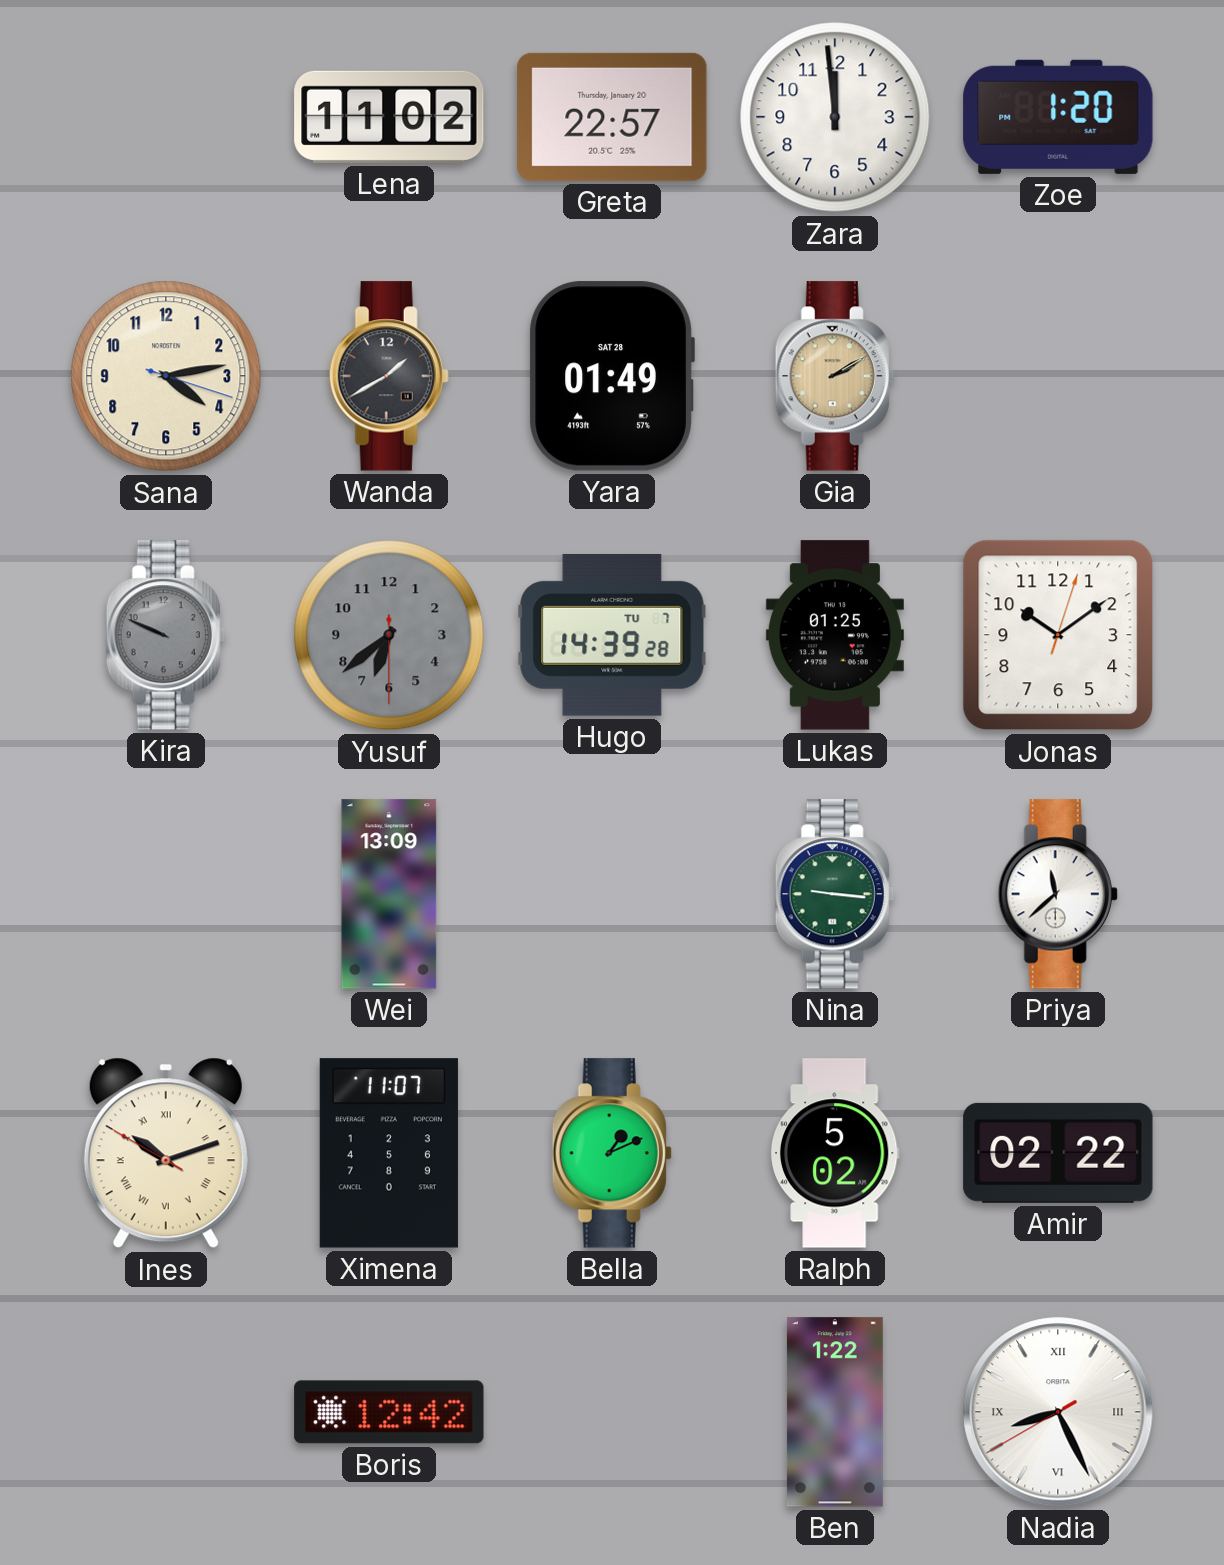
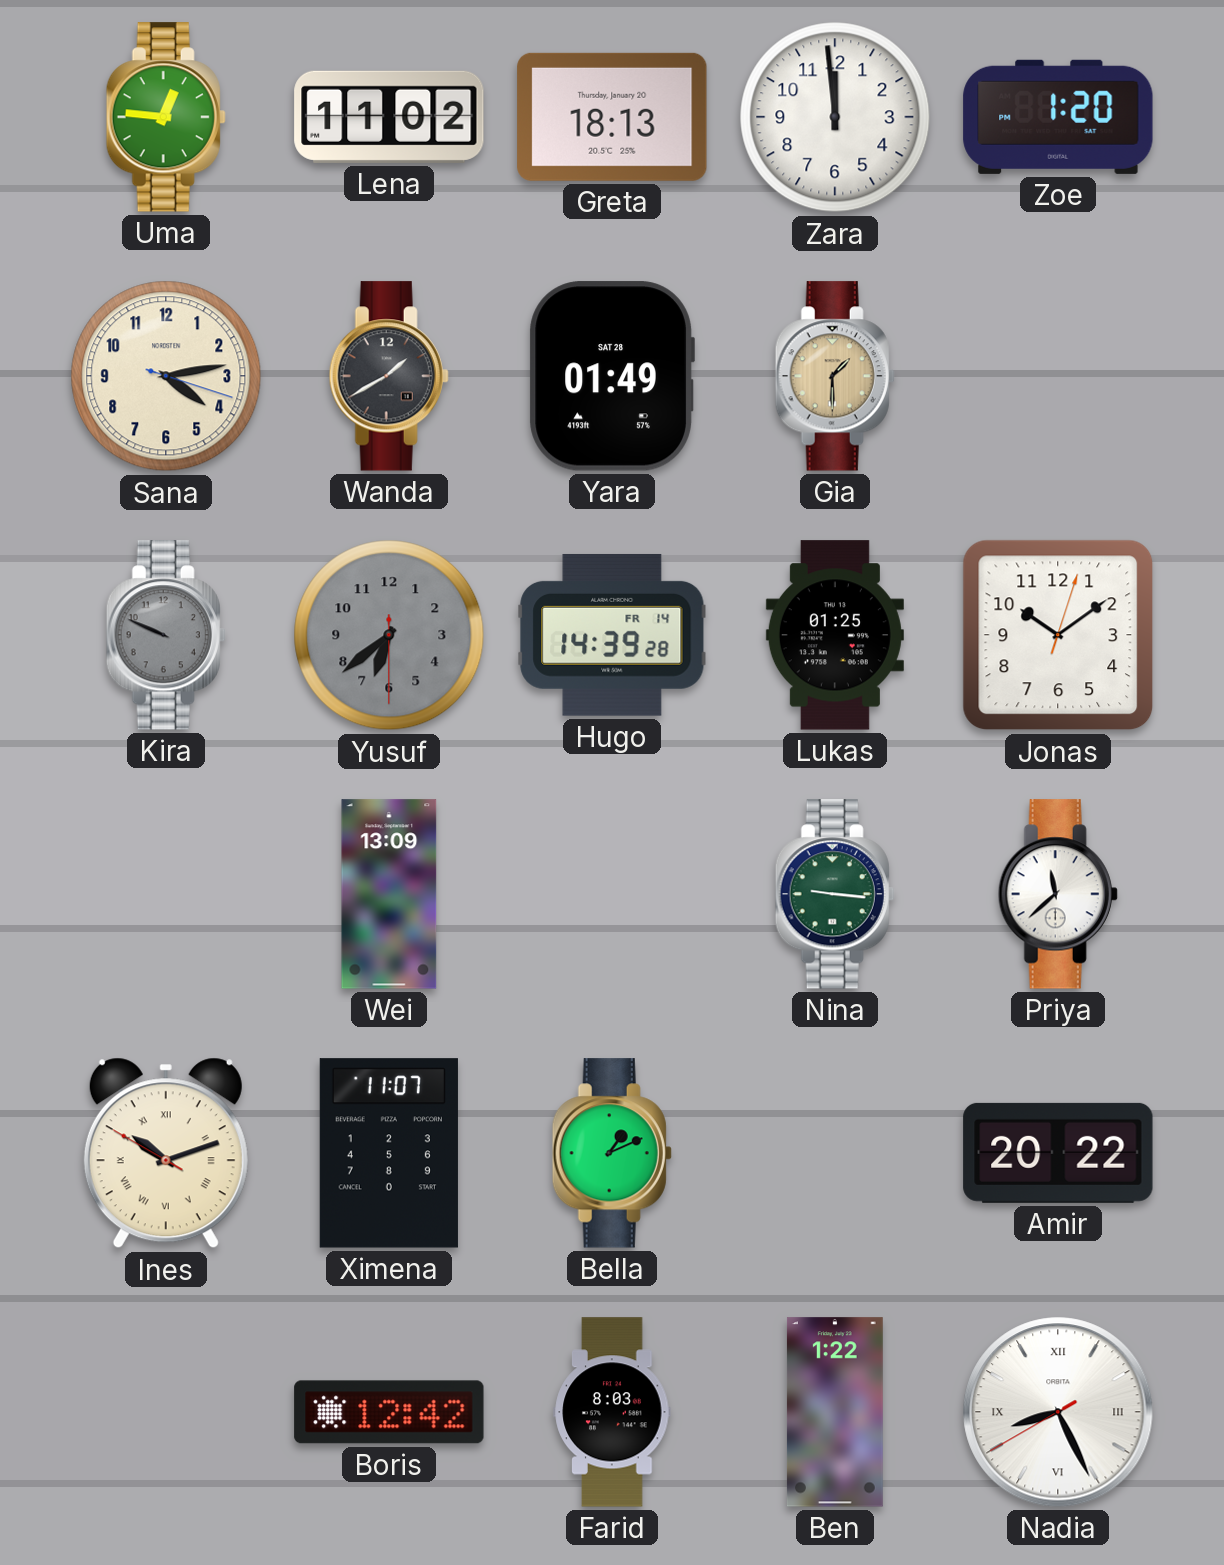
Uma: none -> 12:46
Greta: 22:57 -> 18:13
Gia: 2:10 -> 1:30
Hugo date: TU 7 -> FR 14
Ralph: 5:02 -> none
Amir: 02:22 -> 20:22
Farid: none -> 8:03
